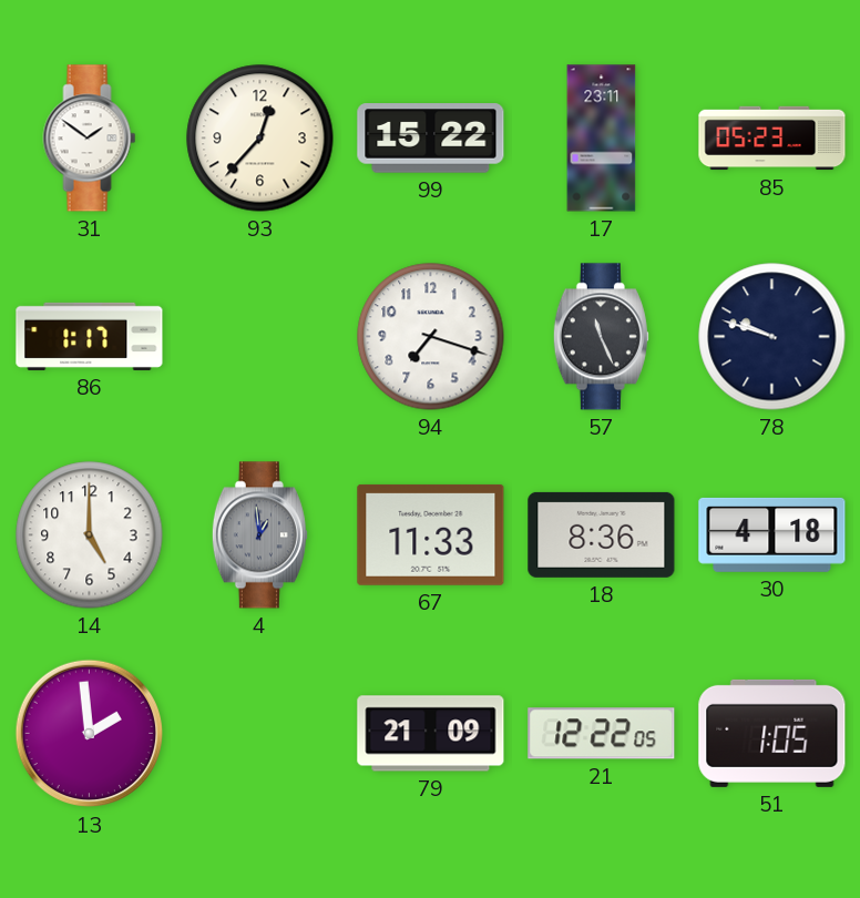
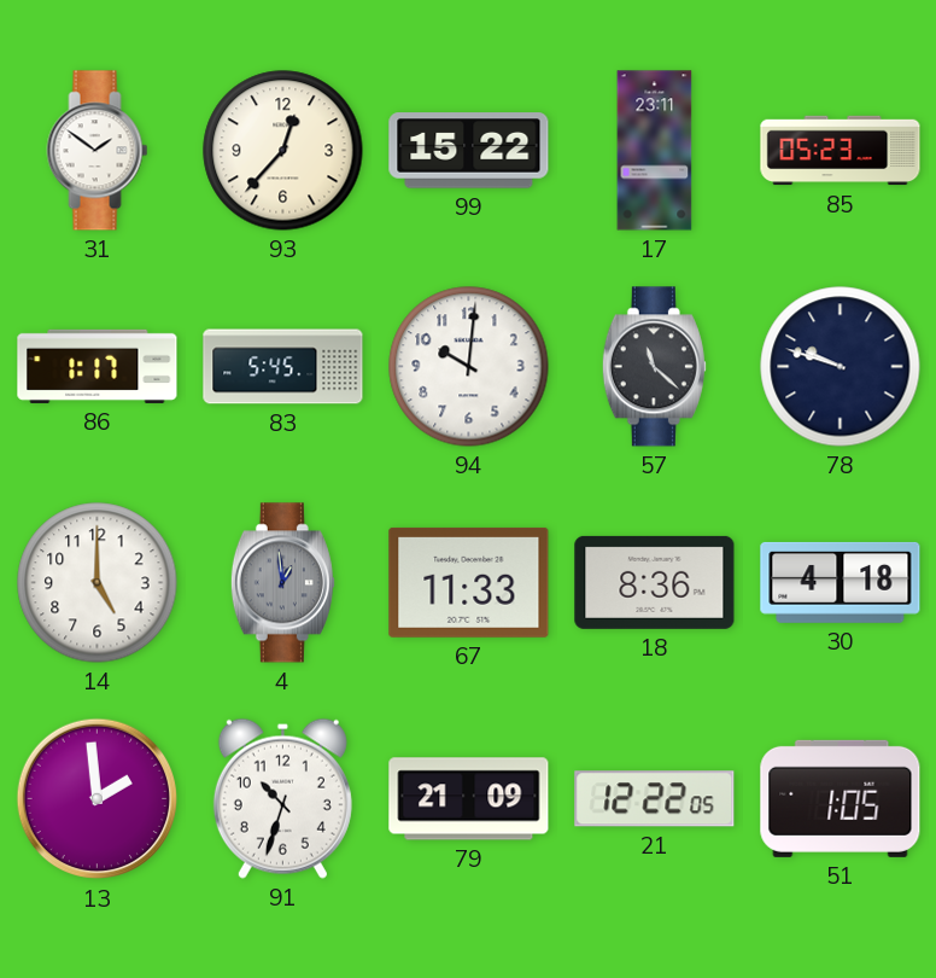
83: none -> 5:45
94: 7:18 -> 10:01
57: 11:26 -> 11:22
91: none -> 10:33
